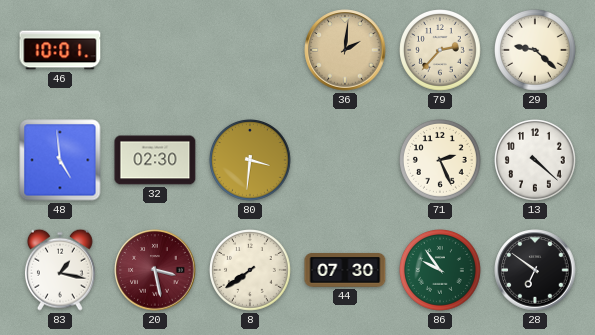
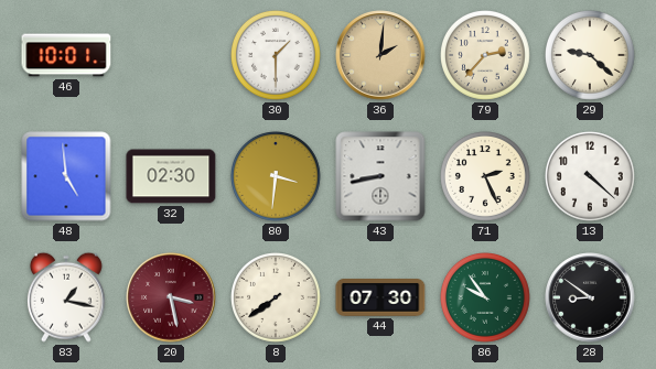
30: none -> 1:30
43: none -> 8:43
28: 6:51 -> 8:51
